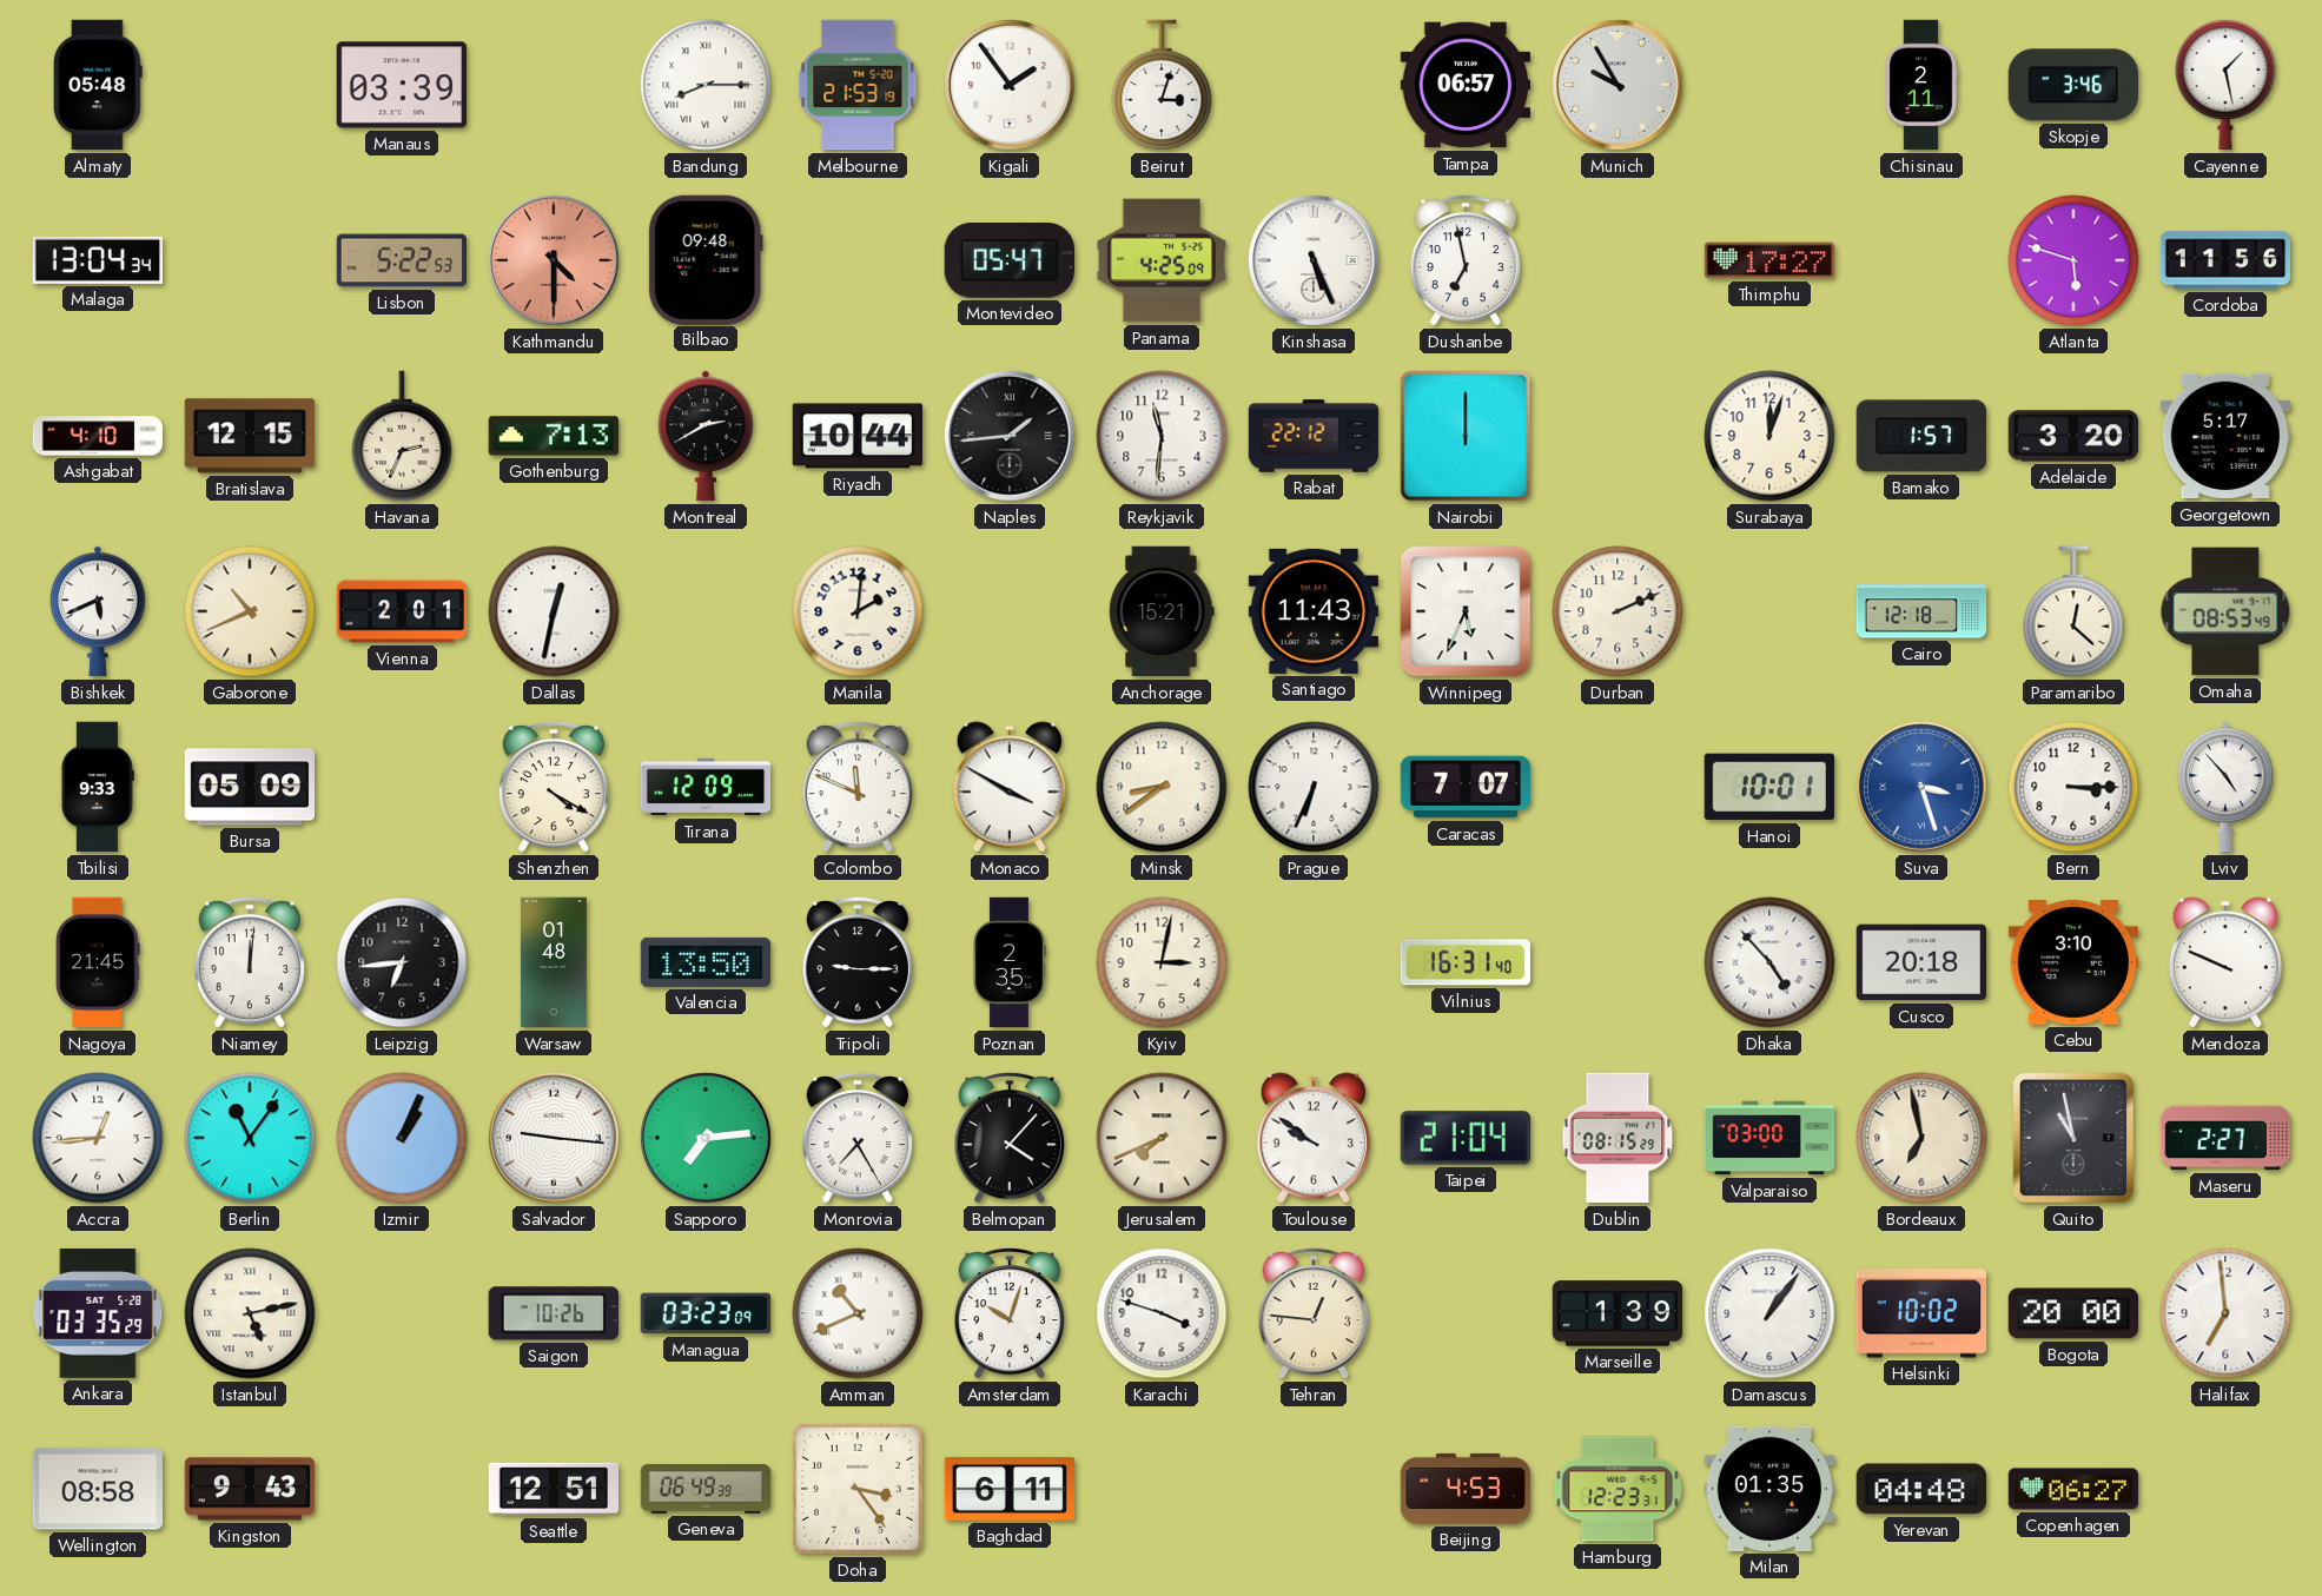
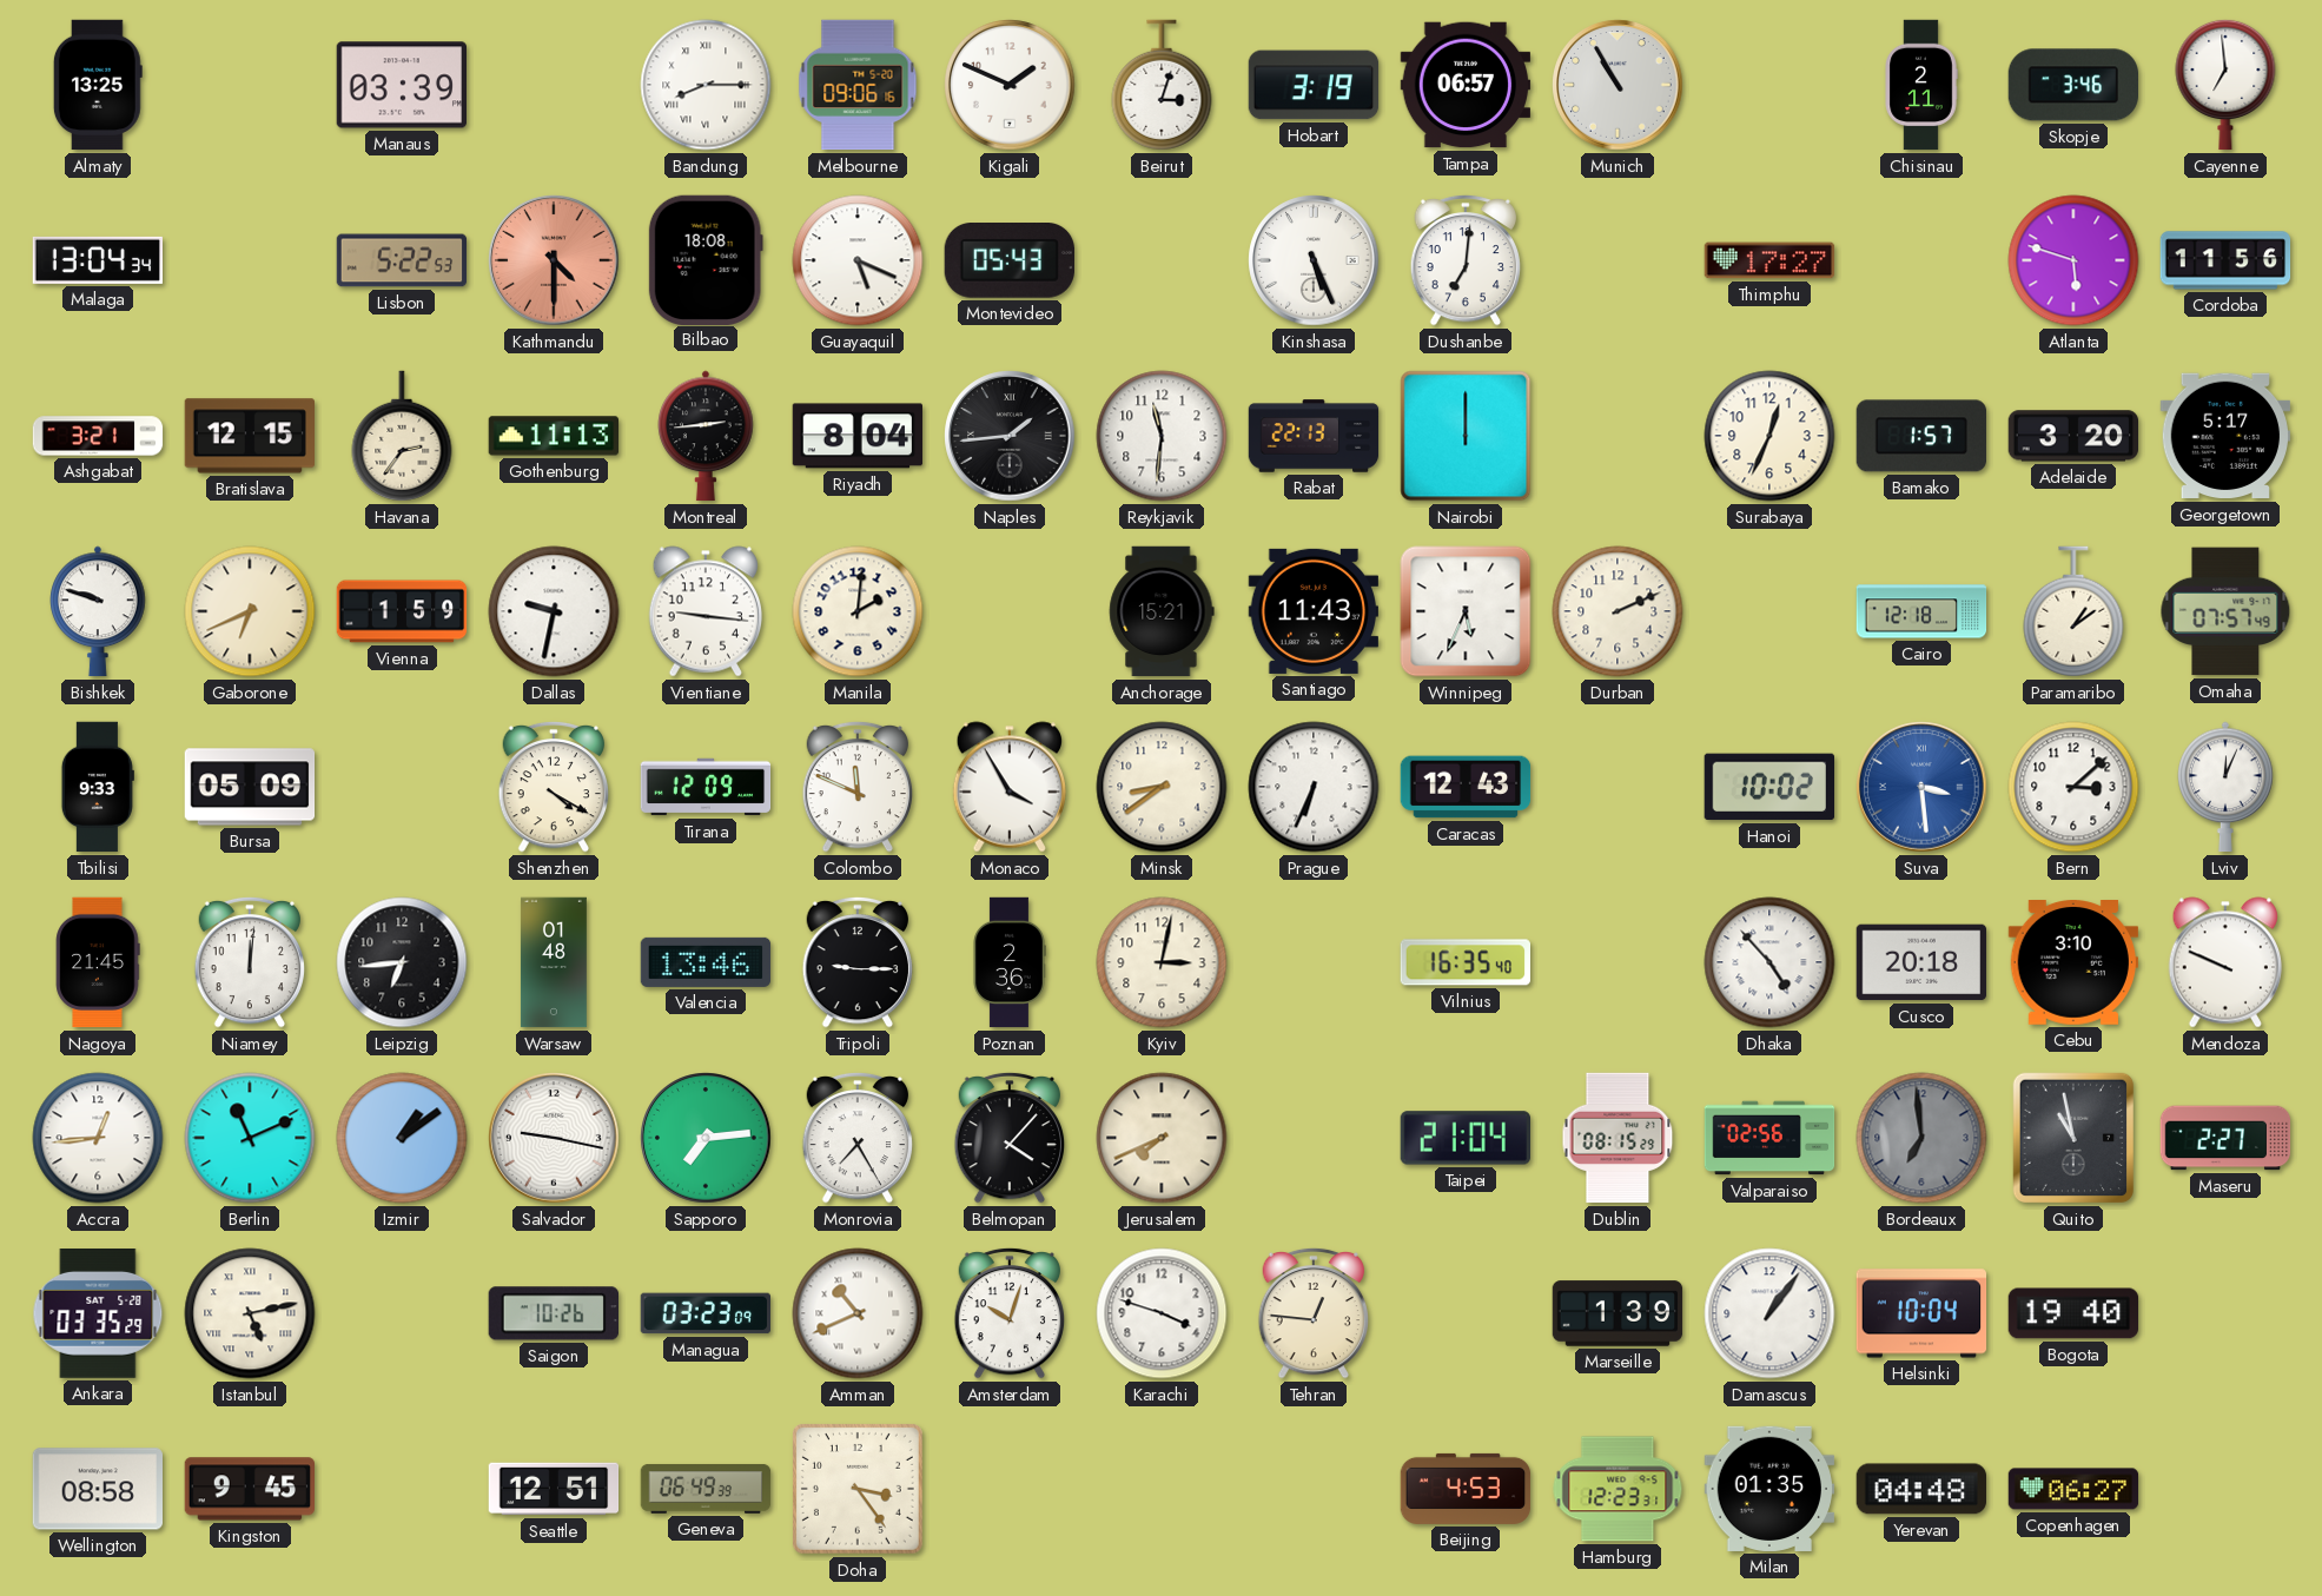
Almaty: 05:48 -> 13:25
Melbourne: 21:53 -> 09:06
Kigali: 1:54 -> 1:49
Hobart: none -> 3:19
Munich: 9:55 -> 10:55
Cayenne: 1:28 -> 6:59
Bilbao: 09:48 -> 18:08
Guayaquil: none -> 5:19
Montevideo: 05:47 -> 05:43
Panama: 4:25 -> none
Dushanbe: 6:58 -> 7:01
Ashgabat: 4:10 -> 3:21
Havana: 2:34 -> 2:36
Gothenburg: 7:13 -> 11:13
Montreal: 2:40 -> 2:44
Riyadh: 10:44 -> 8:04
Rabat: 22:12 -> 22:13
Surabaya: 12:03 -> 12:34
Bishkek: 5:41 -> 9:48
Gaborone: 10:41 -> 6:41
Vienna: 2:01 -> 1:59
Dallas: 12:32 -> 9:32
Vientiane: none -> 9:16
Paramaribo: 12:22 -> 1:09
Omaha: 08:53 -> 07:57
Monaco: 3:50 -> 3:55
Caracas: 7:07 -> 12:43
Hanoi: 10:01 -> 10:02
Suva: 3:27 -> 3:29
Bern: 3:15 -> 3:08
Lviv: 4:53 -> 12:04
Valencia: 13:50 -> 13:46
Poznan: 2:35 -> 2:36
Vilnius: 16:31 -> 16:35
Berlin: 11:06 -> 11:11
Izmir: 1:04 -> 1:09
Salvador: 9:16 -> 9:17
Toulouse: 9:51 -> none
Valparaiso: 03:00 -> 02:56
Bordeaux: 6:58 -> 6:59
Bordeaux dial: cream -> grey
Helsinki: 10:02 -> 10:04
Bogota: 20:00 -> 19:40
Halifax: 6:59 -> none
Kingston: 9:43 -> 9:45
Baghdad: 6:11 -> none
